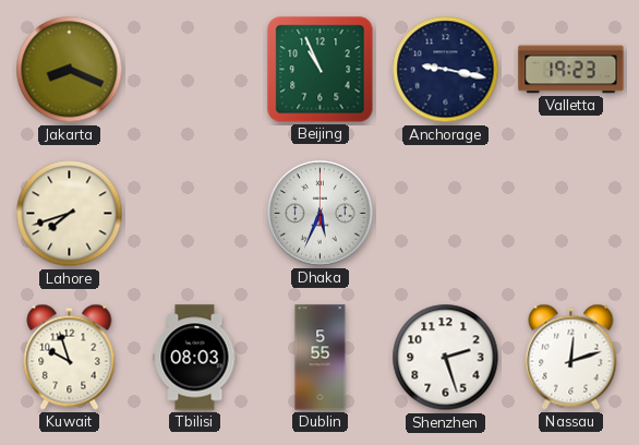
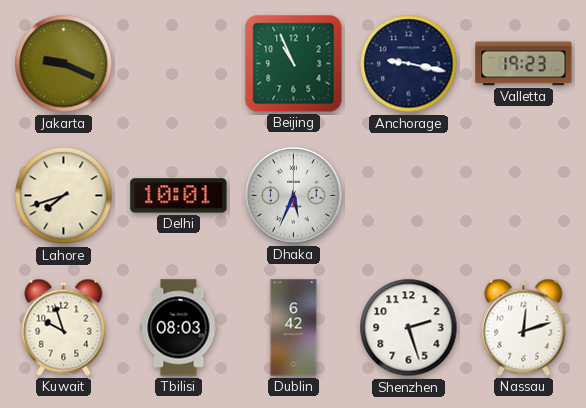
Jakarta: 8:19 -> 9:19
Delhi: none -> 10:01
Dublin: 5:55 -> 6:42
